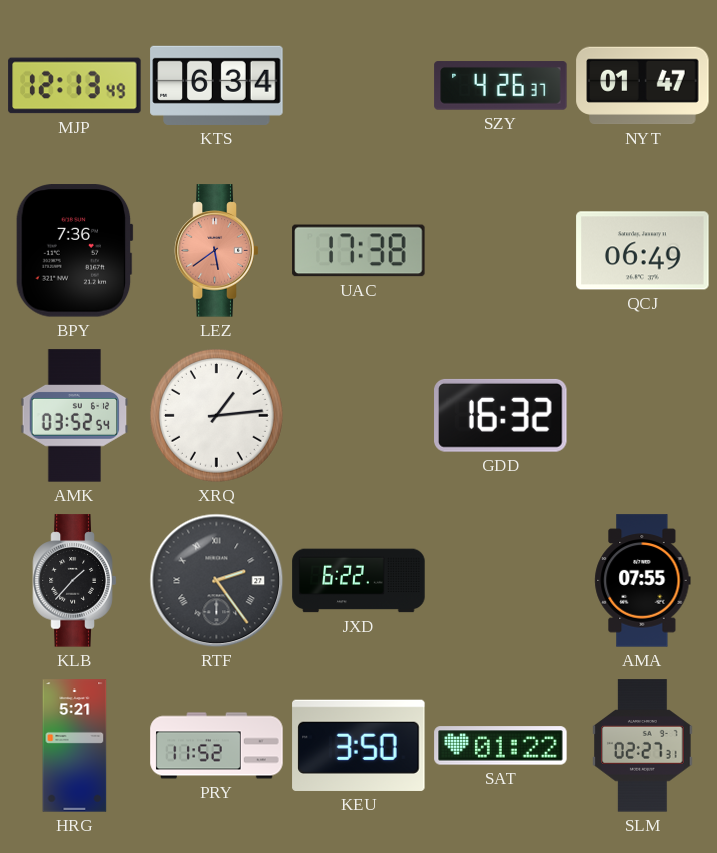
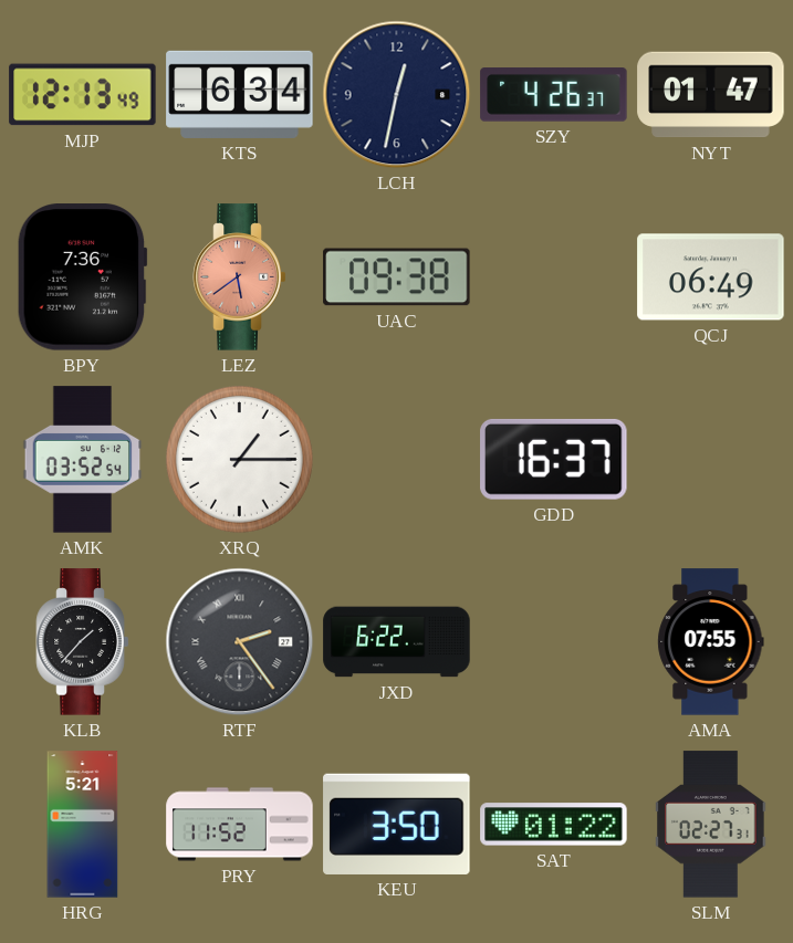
LCH: none -> 12:32
UAC: 17:38 -> 09:38
XRQ: 1:14 -> 1:15
GDD: 16:32 -> 16:37
